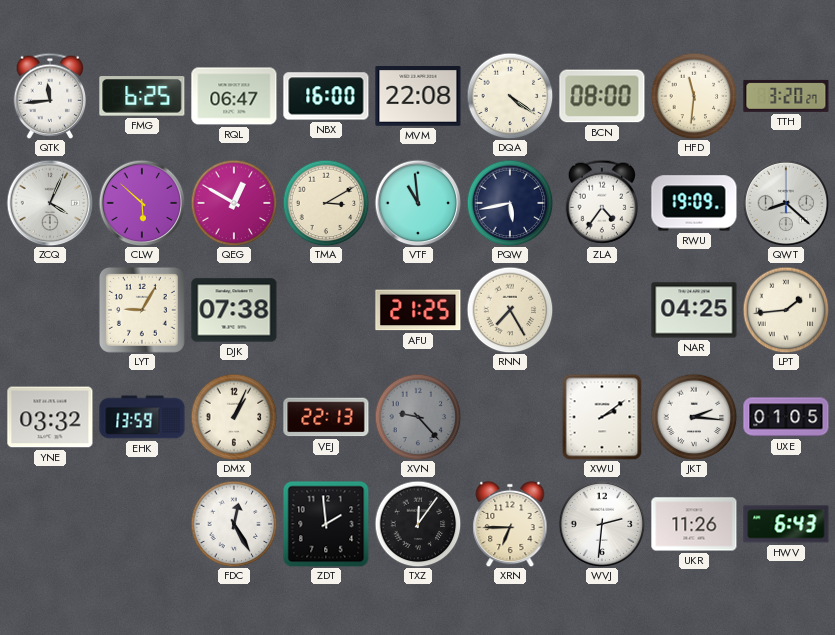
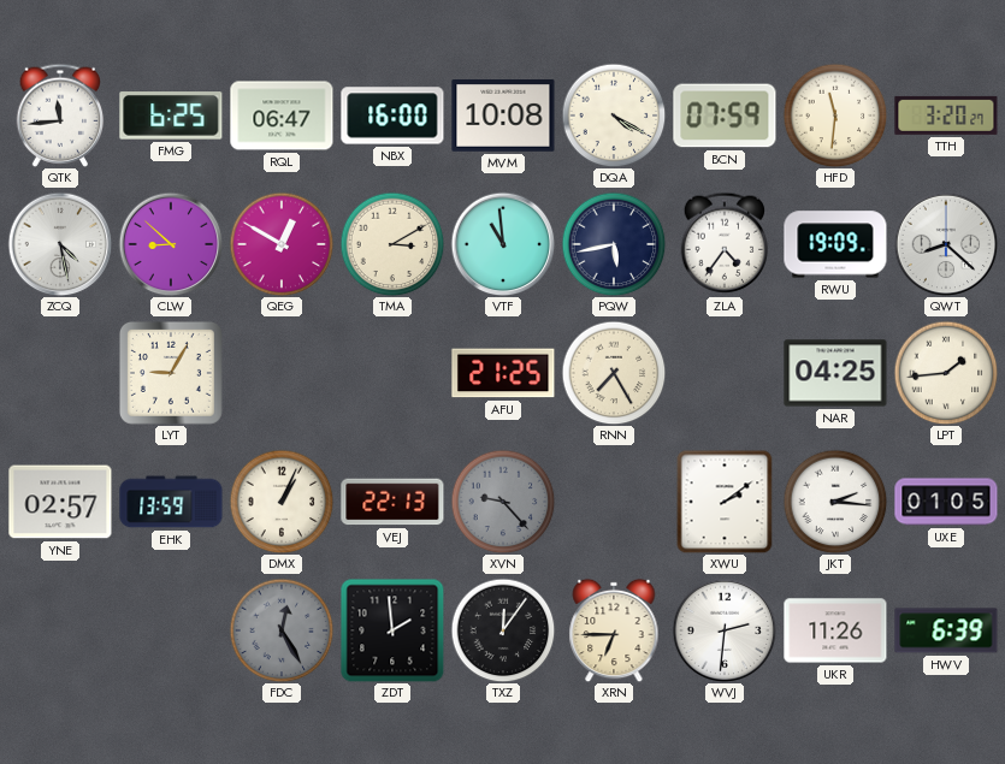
MVM: 22:08 -> 10:08
DQA: 4:21 -> 4:20
BCN: 08:00 -> 07:59
ZCQ: 4:04 -> 4:28
CLW: 5:52 -> 8:52
DJK: 07:38 -> none
YNE: 03:32 -> 02:57
FDC dial: white -> grey
HWV: 6:43 -> 6:39
